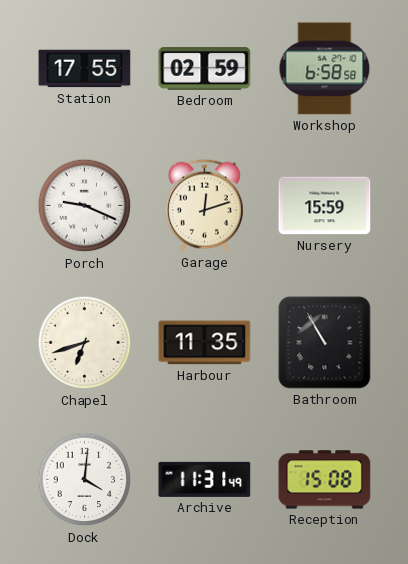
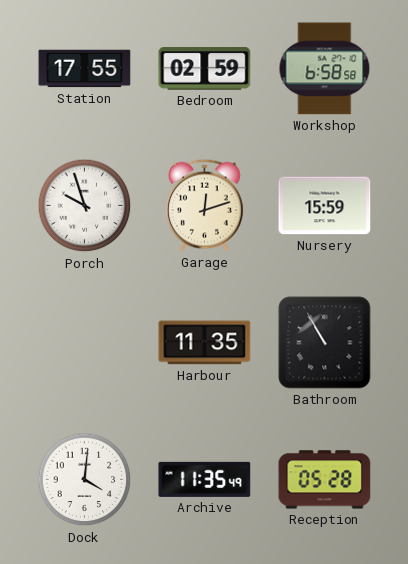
Porch: 9:19 -> 9:57
Chapel: 6:42 -> none
Archive: 11:31 -> 11:35
Reception: 15:08 -> 05:28
